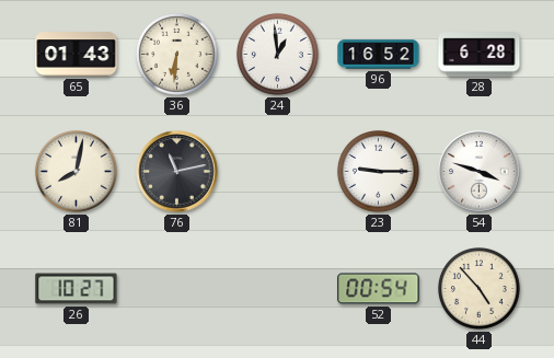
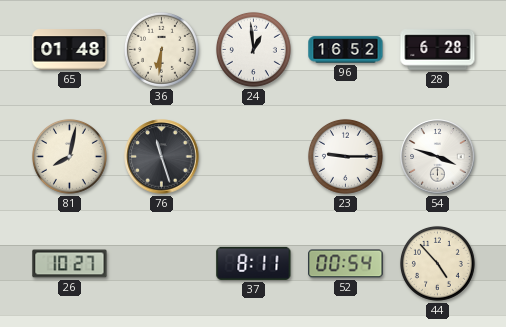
65: 01:43 -> 01:48
76: 11:13 -> 11:27
37: none -> 8:11
